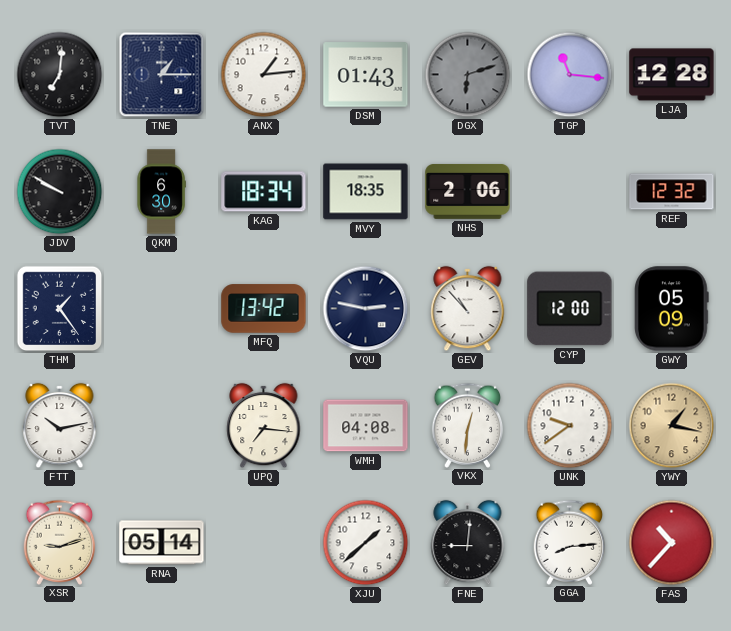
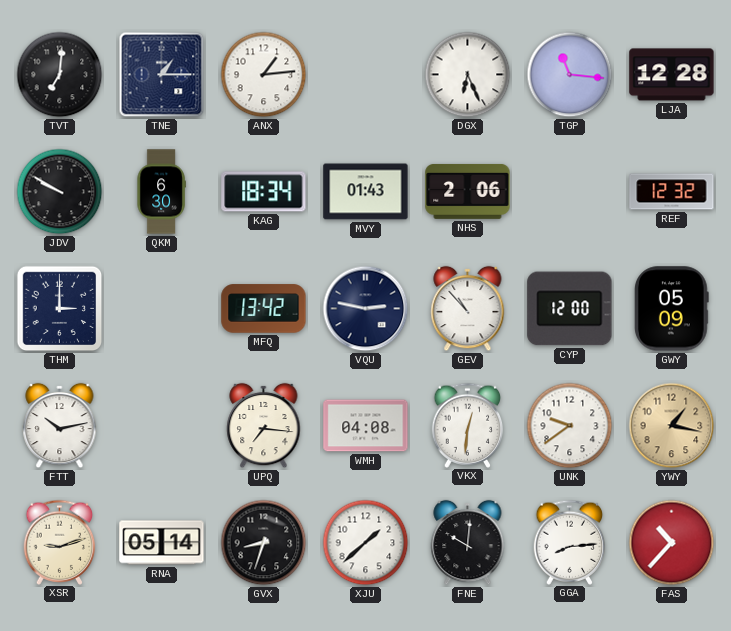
DSM: 01:43 -> none
DGX: 6:12 -> 6:26
DGX dial: grey -> white
MVY: 18:35 -> 01:43
THM: 1:24 -> 3:00
GVX: none -> 8:33
FNE: 9:01 -> 10:01
